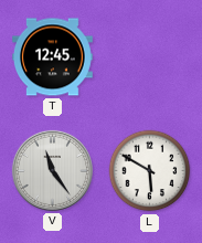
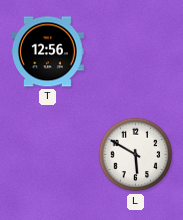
T: 12:45 -> 12:56
V: 11:24 -> none
